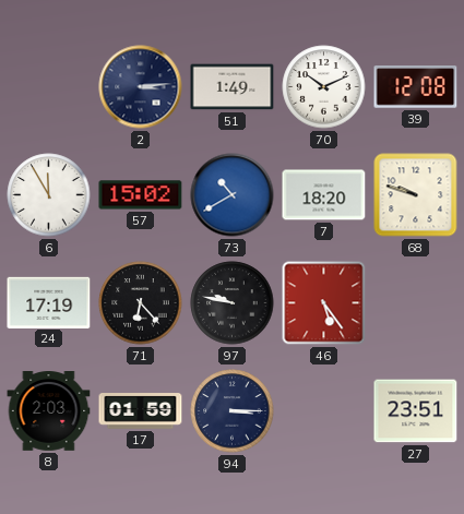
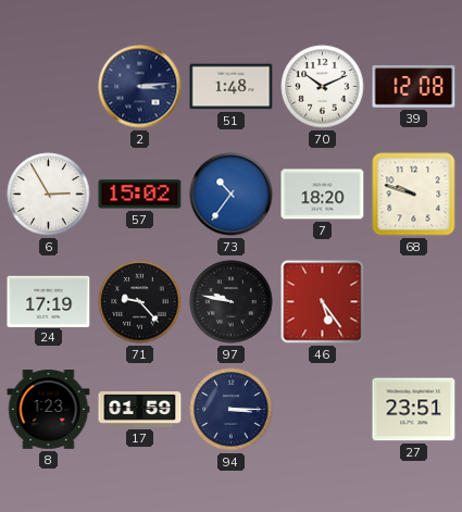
51: 1:49 -> 1:48
6: 11:55 -> 2:55
73: 10:40 -> 10:36
71: 6:23 -> 9:23
8: 2:03 -> 1:23
